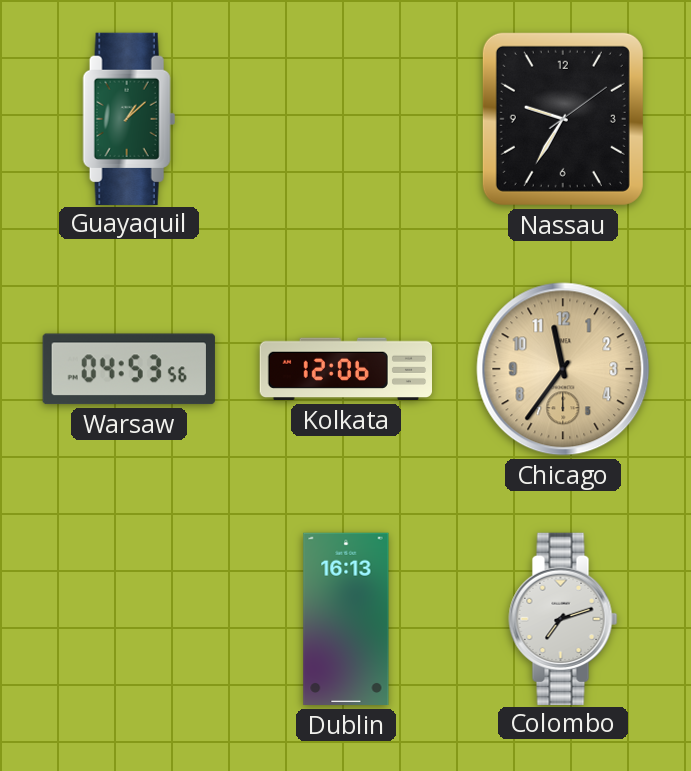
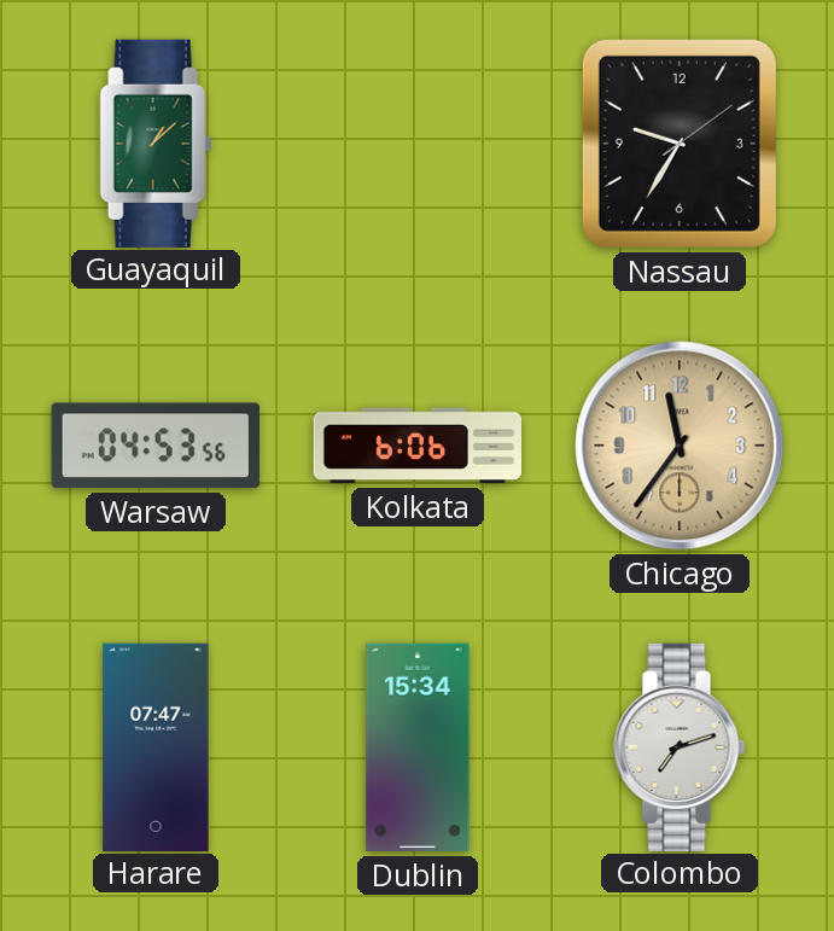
Kolkata: 12:06 -> 6:06
Harare: none -> 07:47
Dublin: 16:13 -> 15:34
